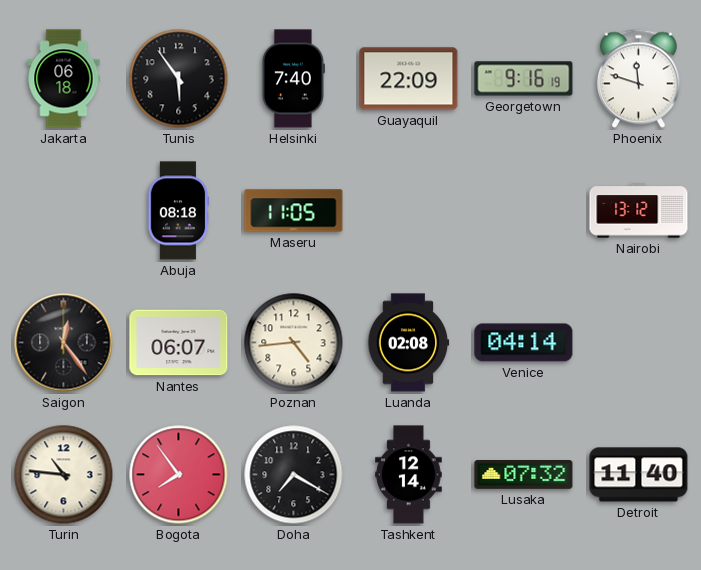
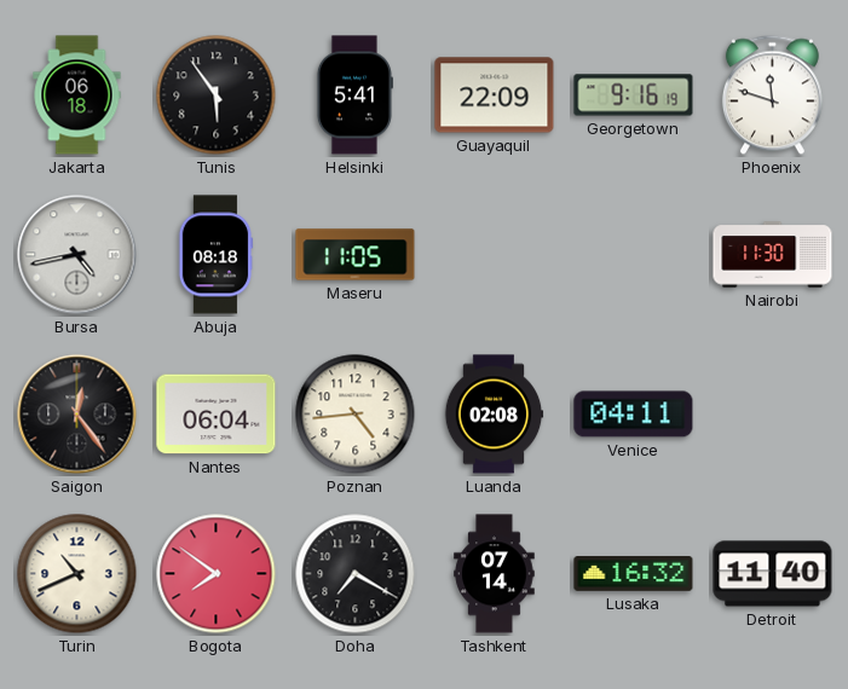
Helsinki: 7:40 -> 5:41
Bursa: none -> 4:43
Nairobi: 13:12 -> 11:30
Nantes: 06:07 -> 06:04
Venice: 04:14 -> 04:11
Turin: 10:46 -> 10:41
Bogota: 7:54 -> 7:51
Tashkent: 12:14 -> 07:14
Lusaka: 07:32 -> 16:32
